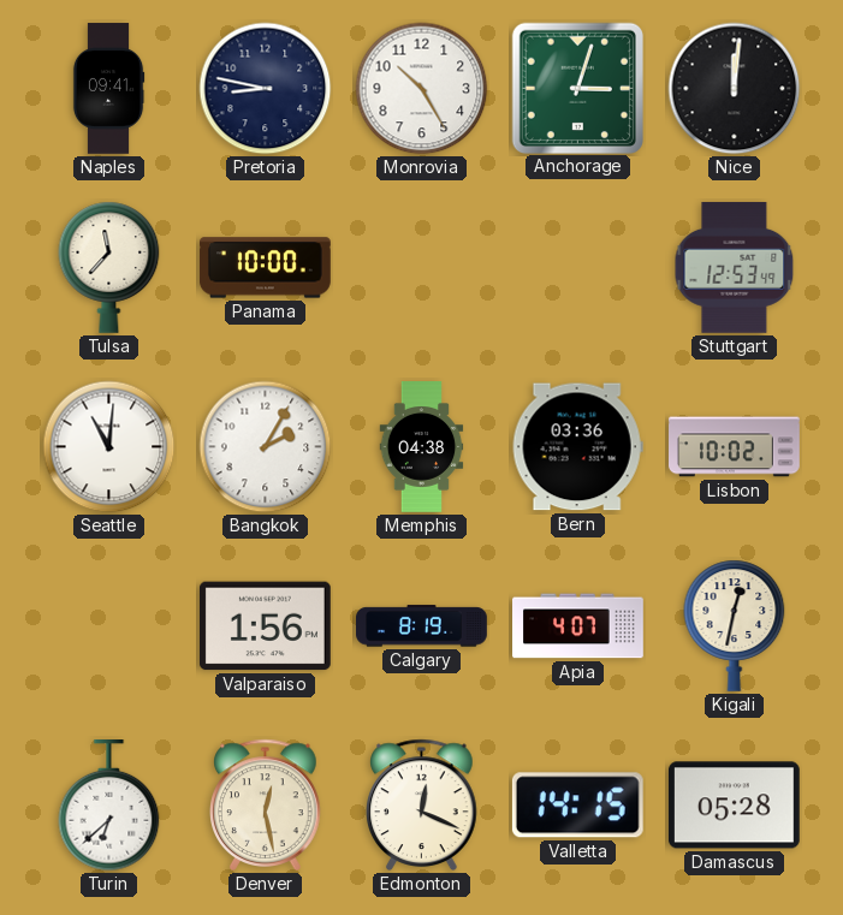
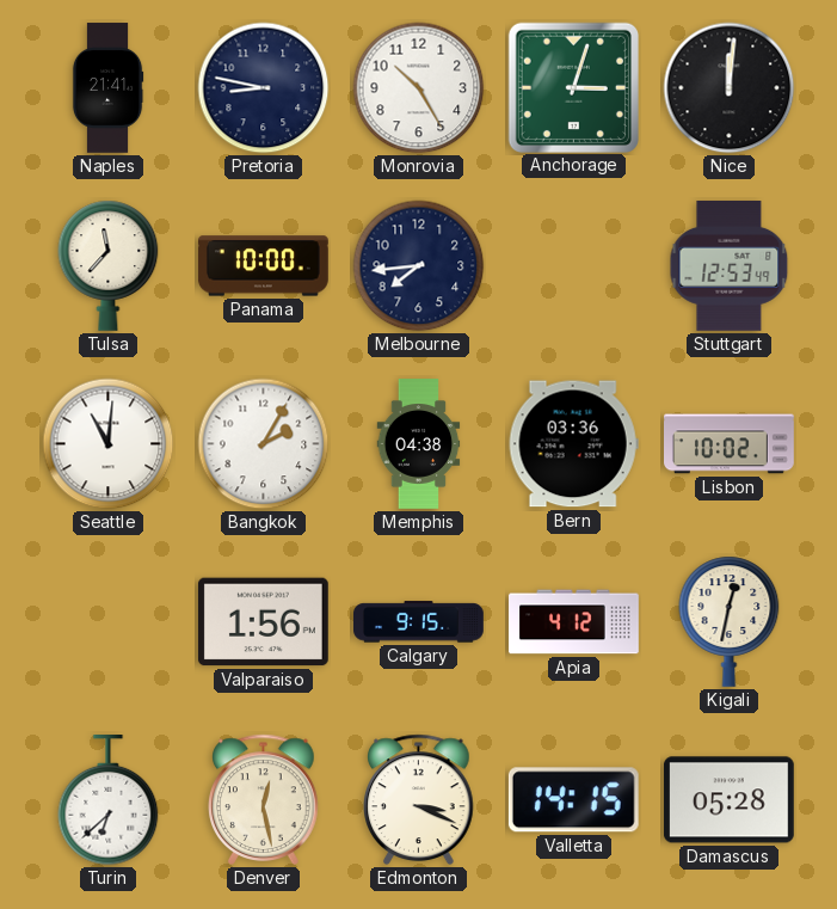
Naples: 09:41 -> 21:41
Melbourne: none -> 7:44
Calgary: 8:19 -> 9:15
Apia: 4:07 -> 4:12
Edmonton: 12:19 -> 3:19
